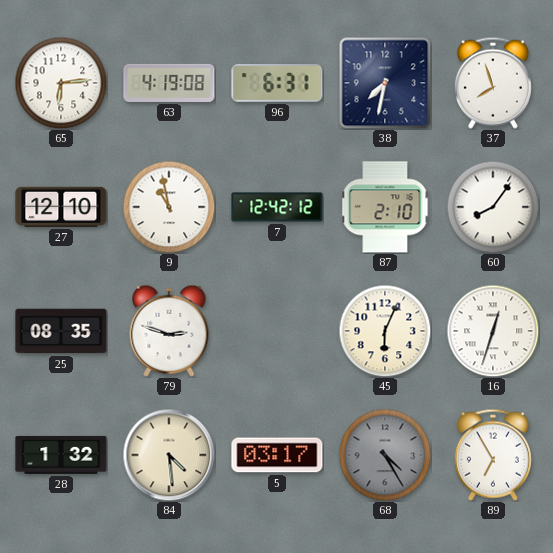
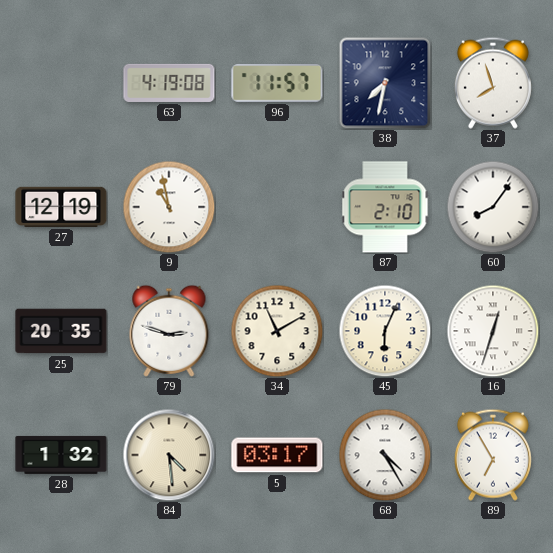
65: 6:14 -> none
96: 6:31 -> 11:57
27: 12:10 -> 12:19
7: 12:42 -> none
25: 08:35 -> 20:35
34: none -> 11:10
68 dial: grey -> white
